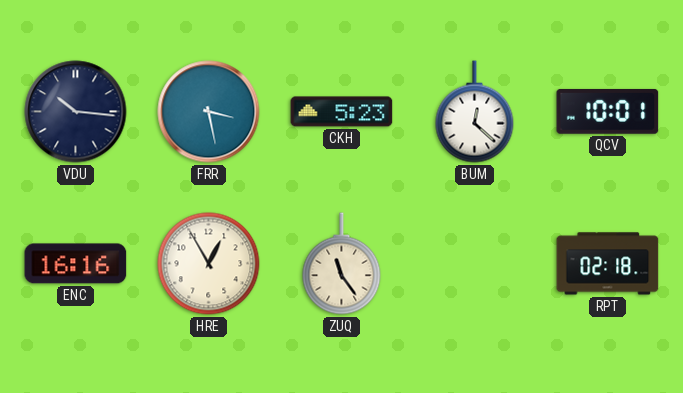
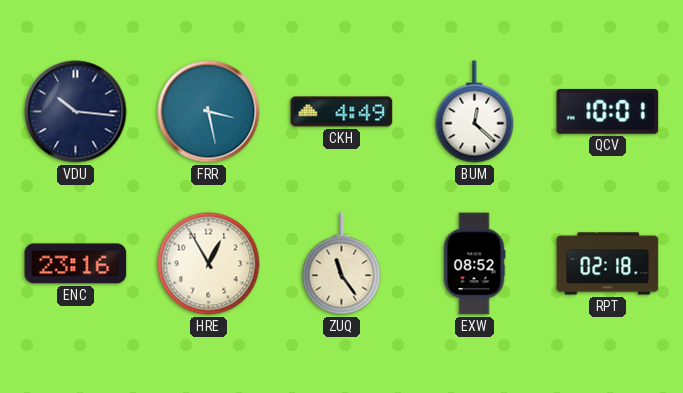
CKH: 5:23 -> 4:49
ENC: 16:16 -> 23:16
EXW: none -> 08:52
